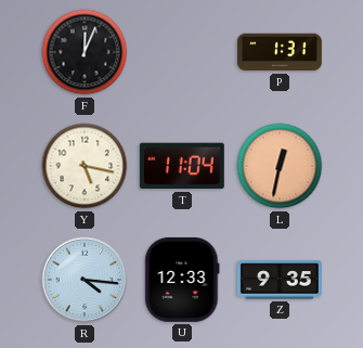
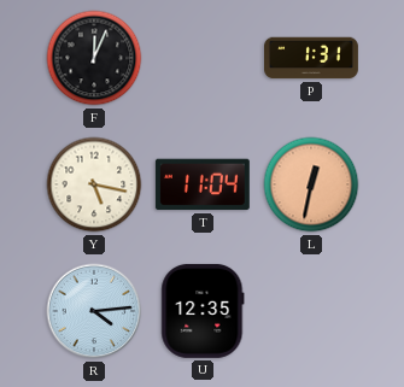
R: 4:16 -> 4:14
U: 12:33 -> 12:35
Z: 9:35 -> none
